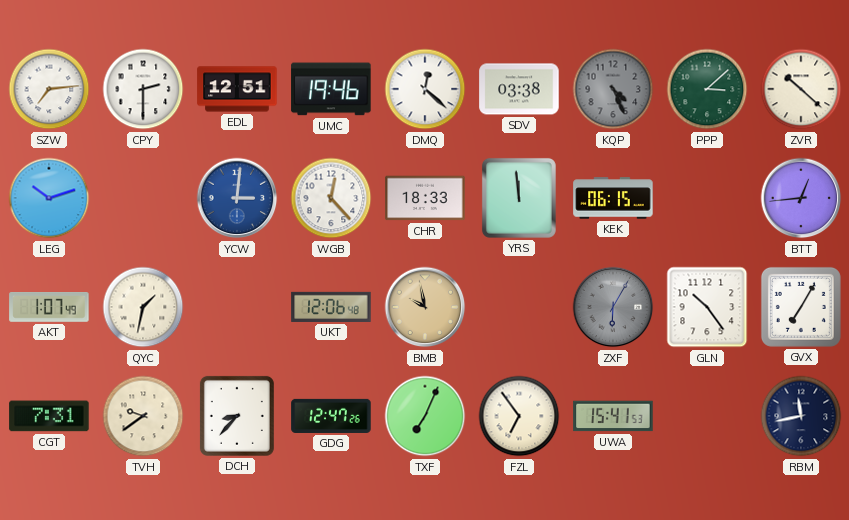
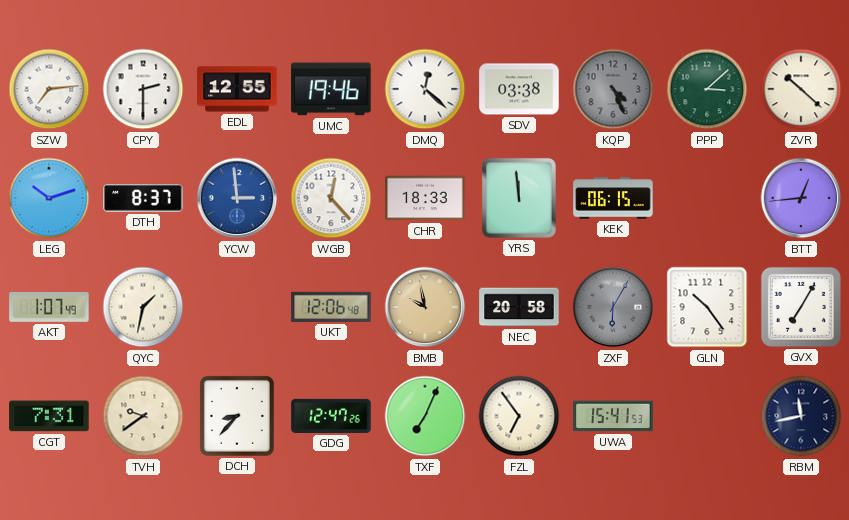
EDL: 12:51 -> 12:55
DTH: none -> 8:37
YCW: 3:01 -> 2:59
NEC: none -> 20:58
